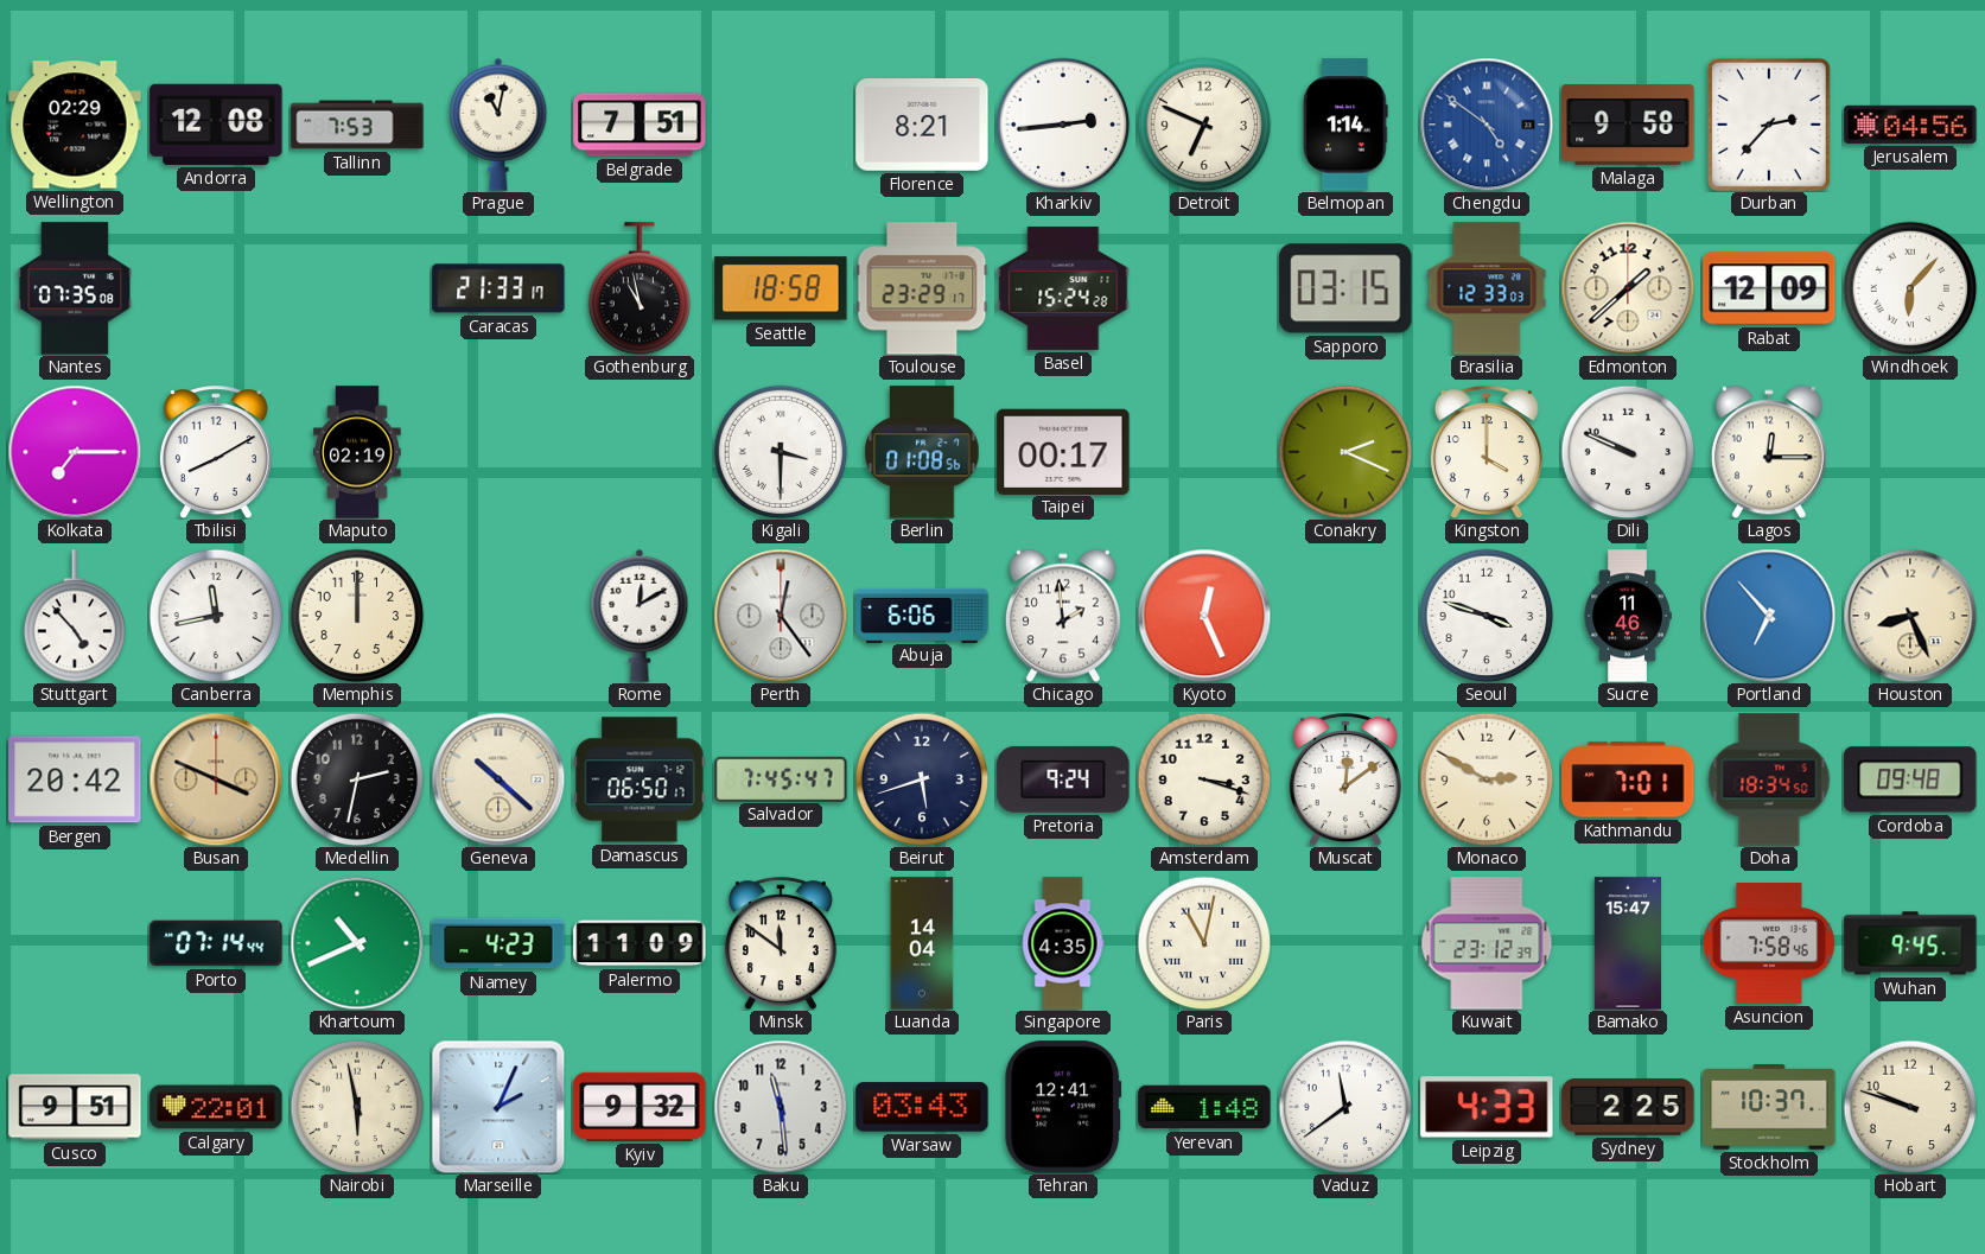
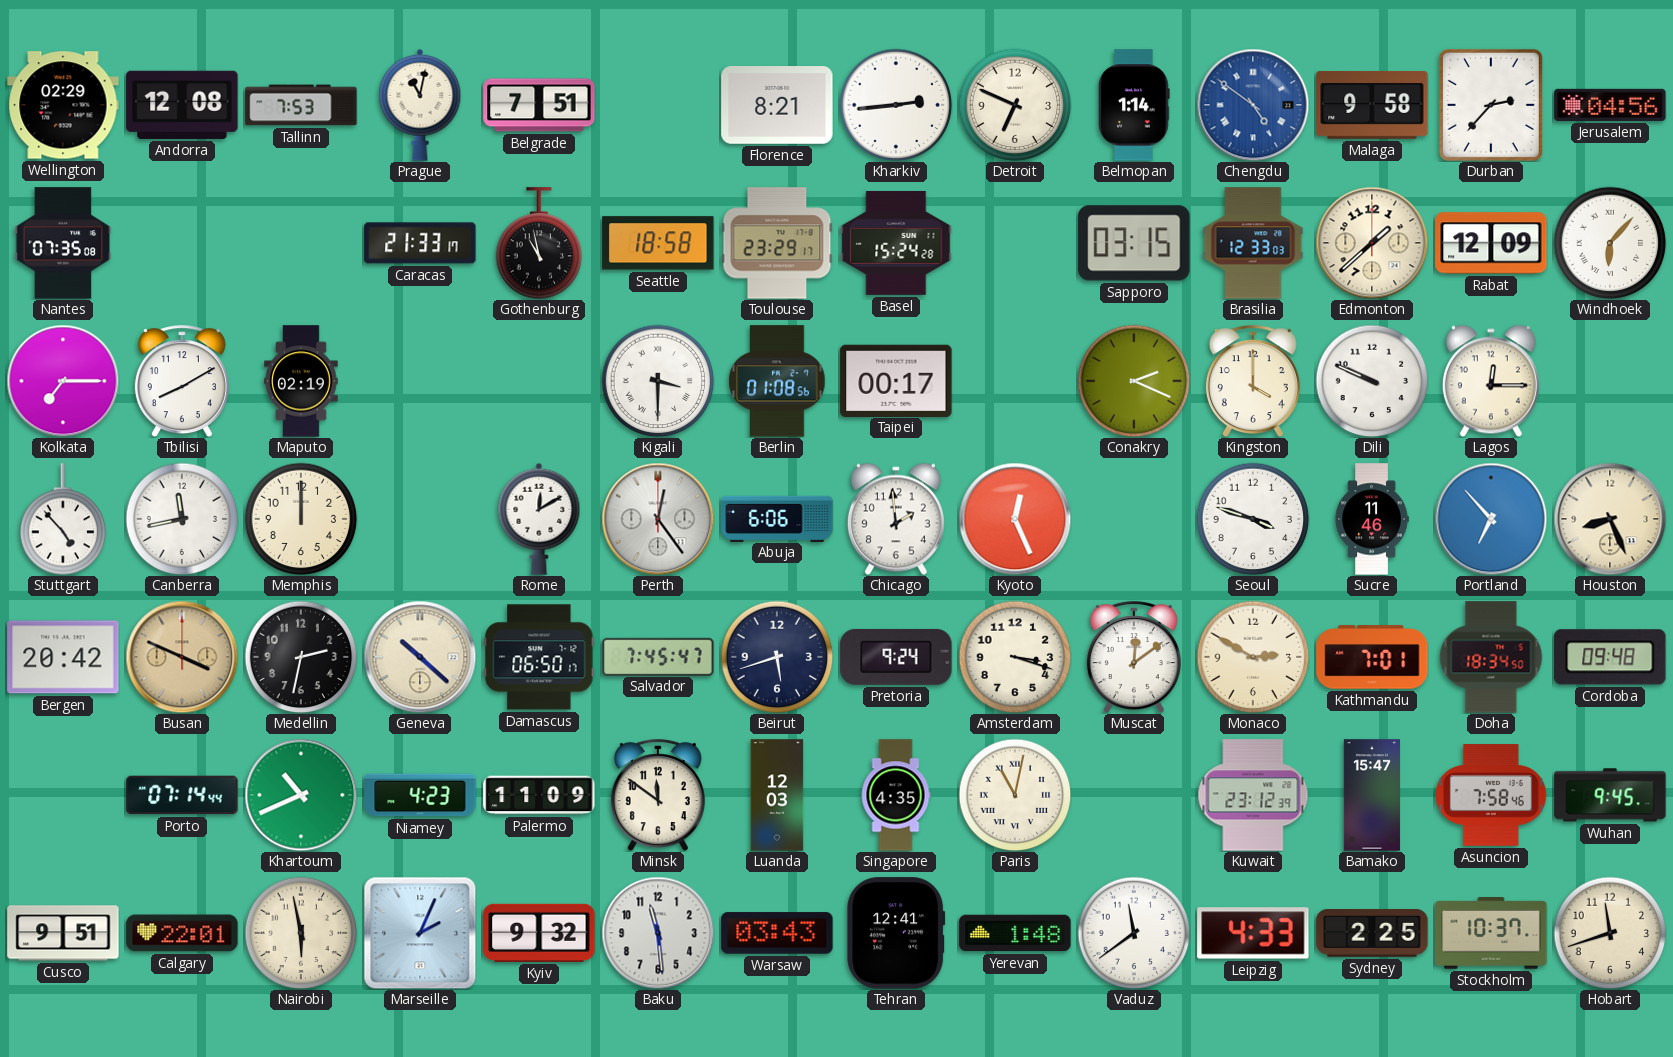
Luanda: 14:04 -> 12:03
Hobart: 9:48 -> 11:42
